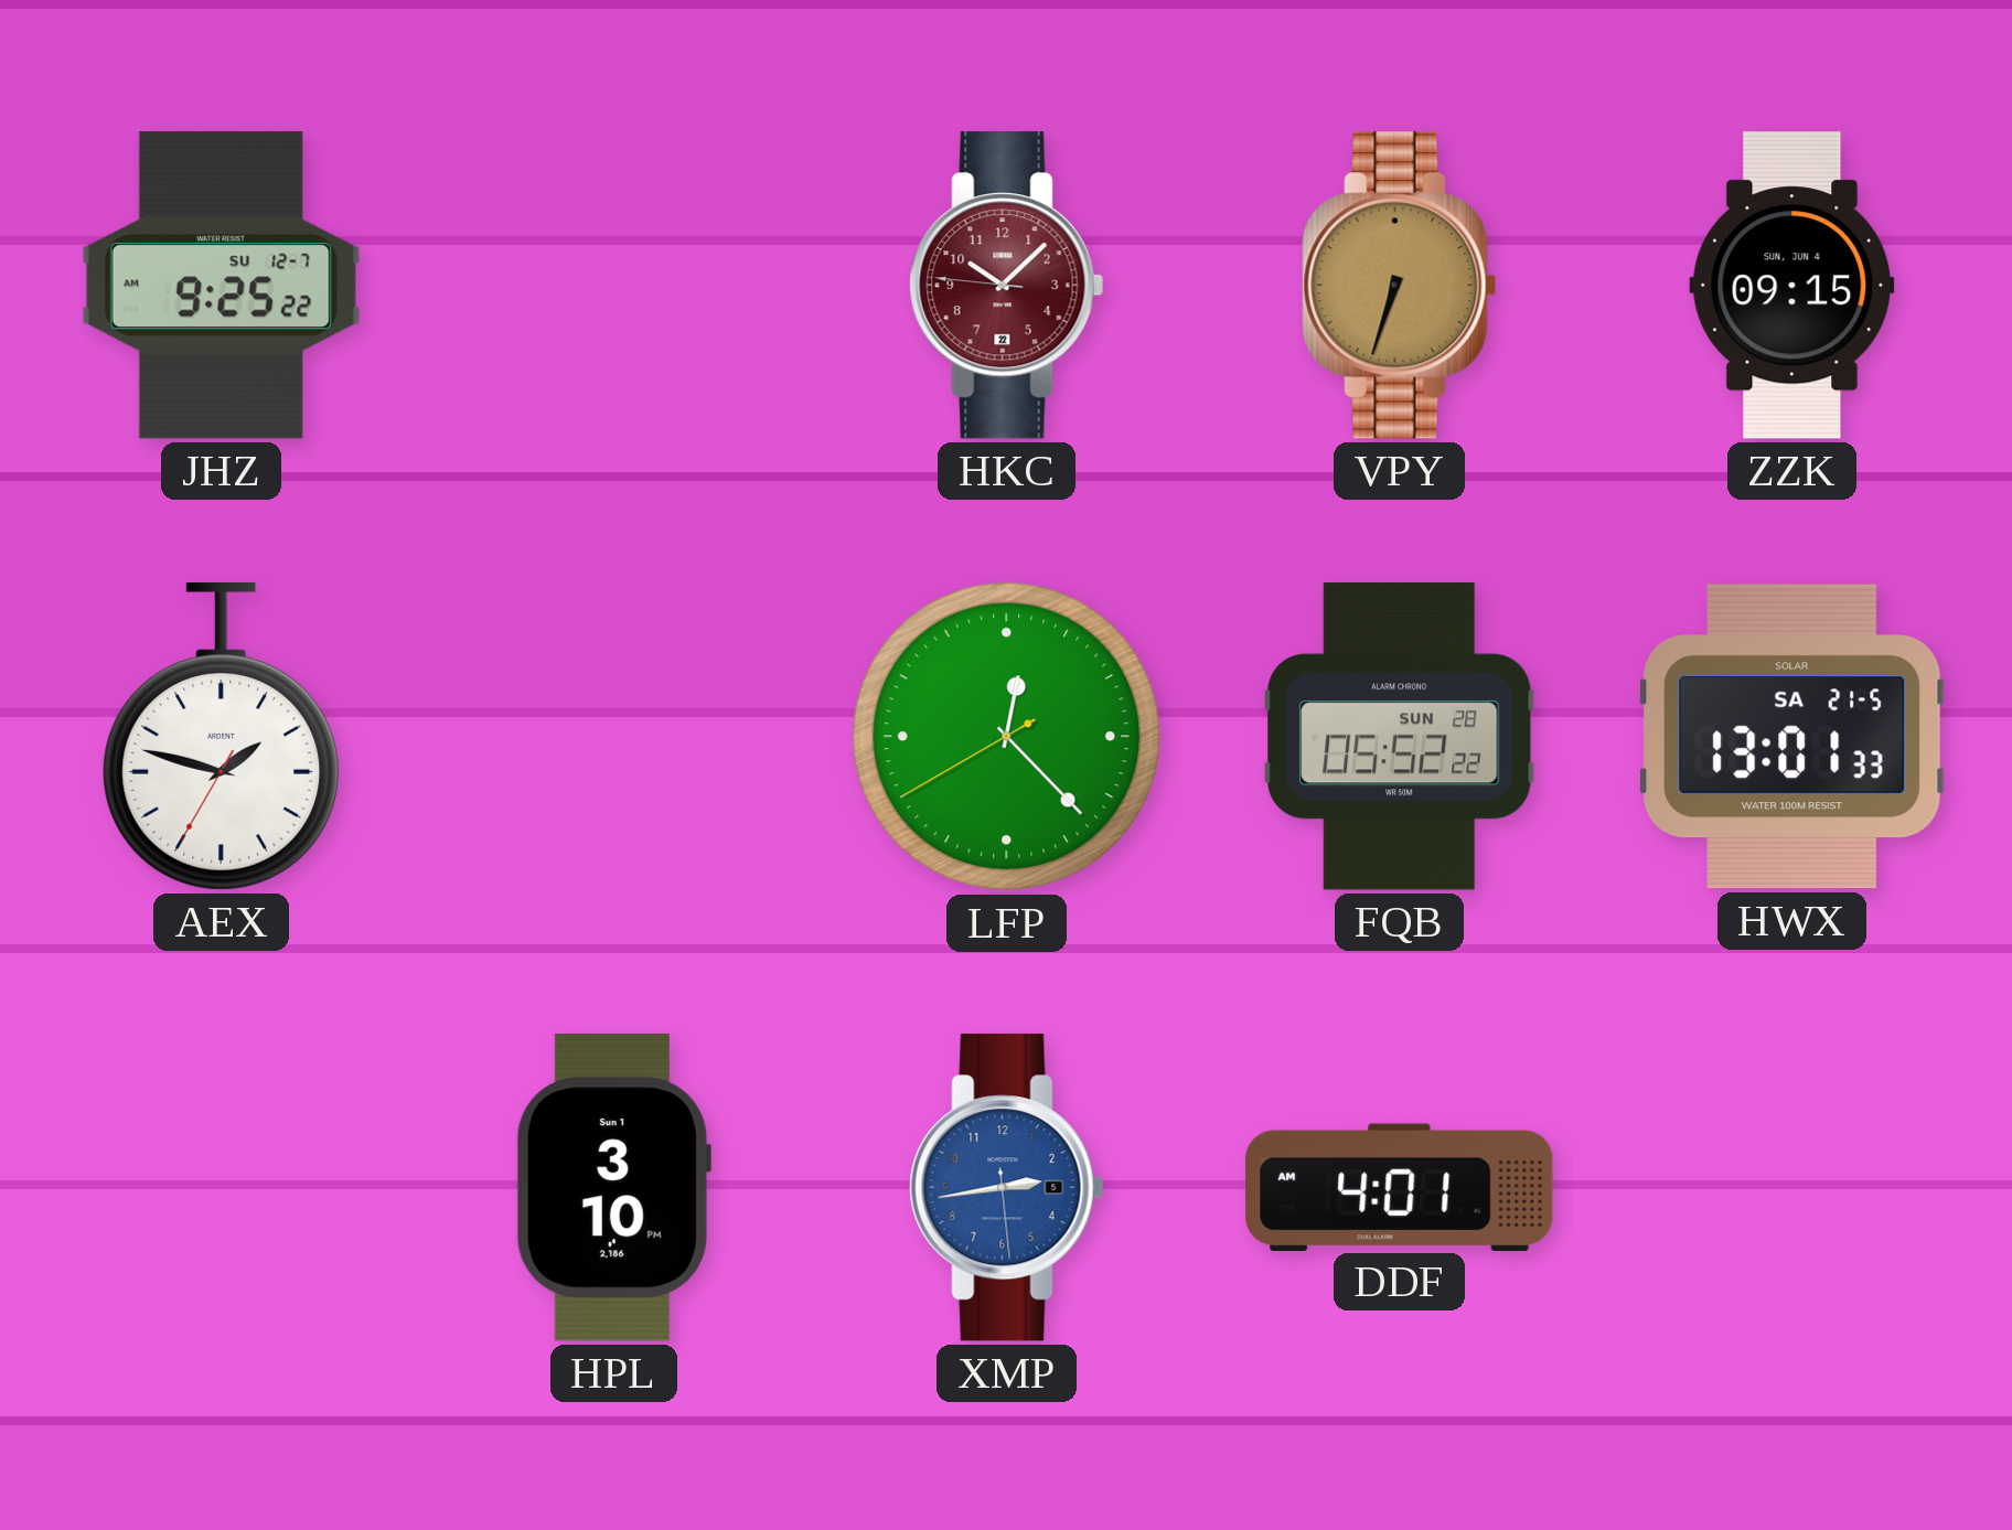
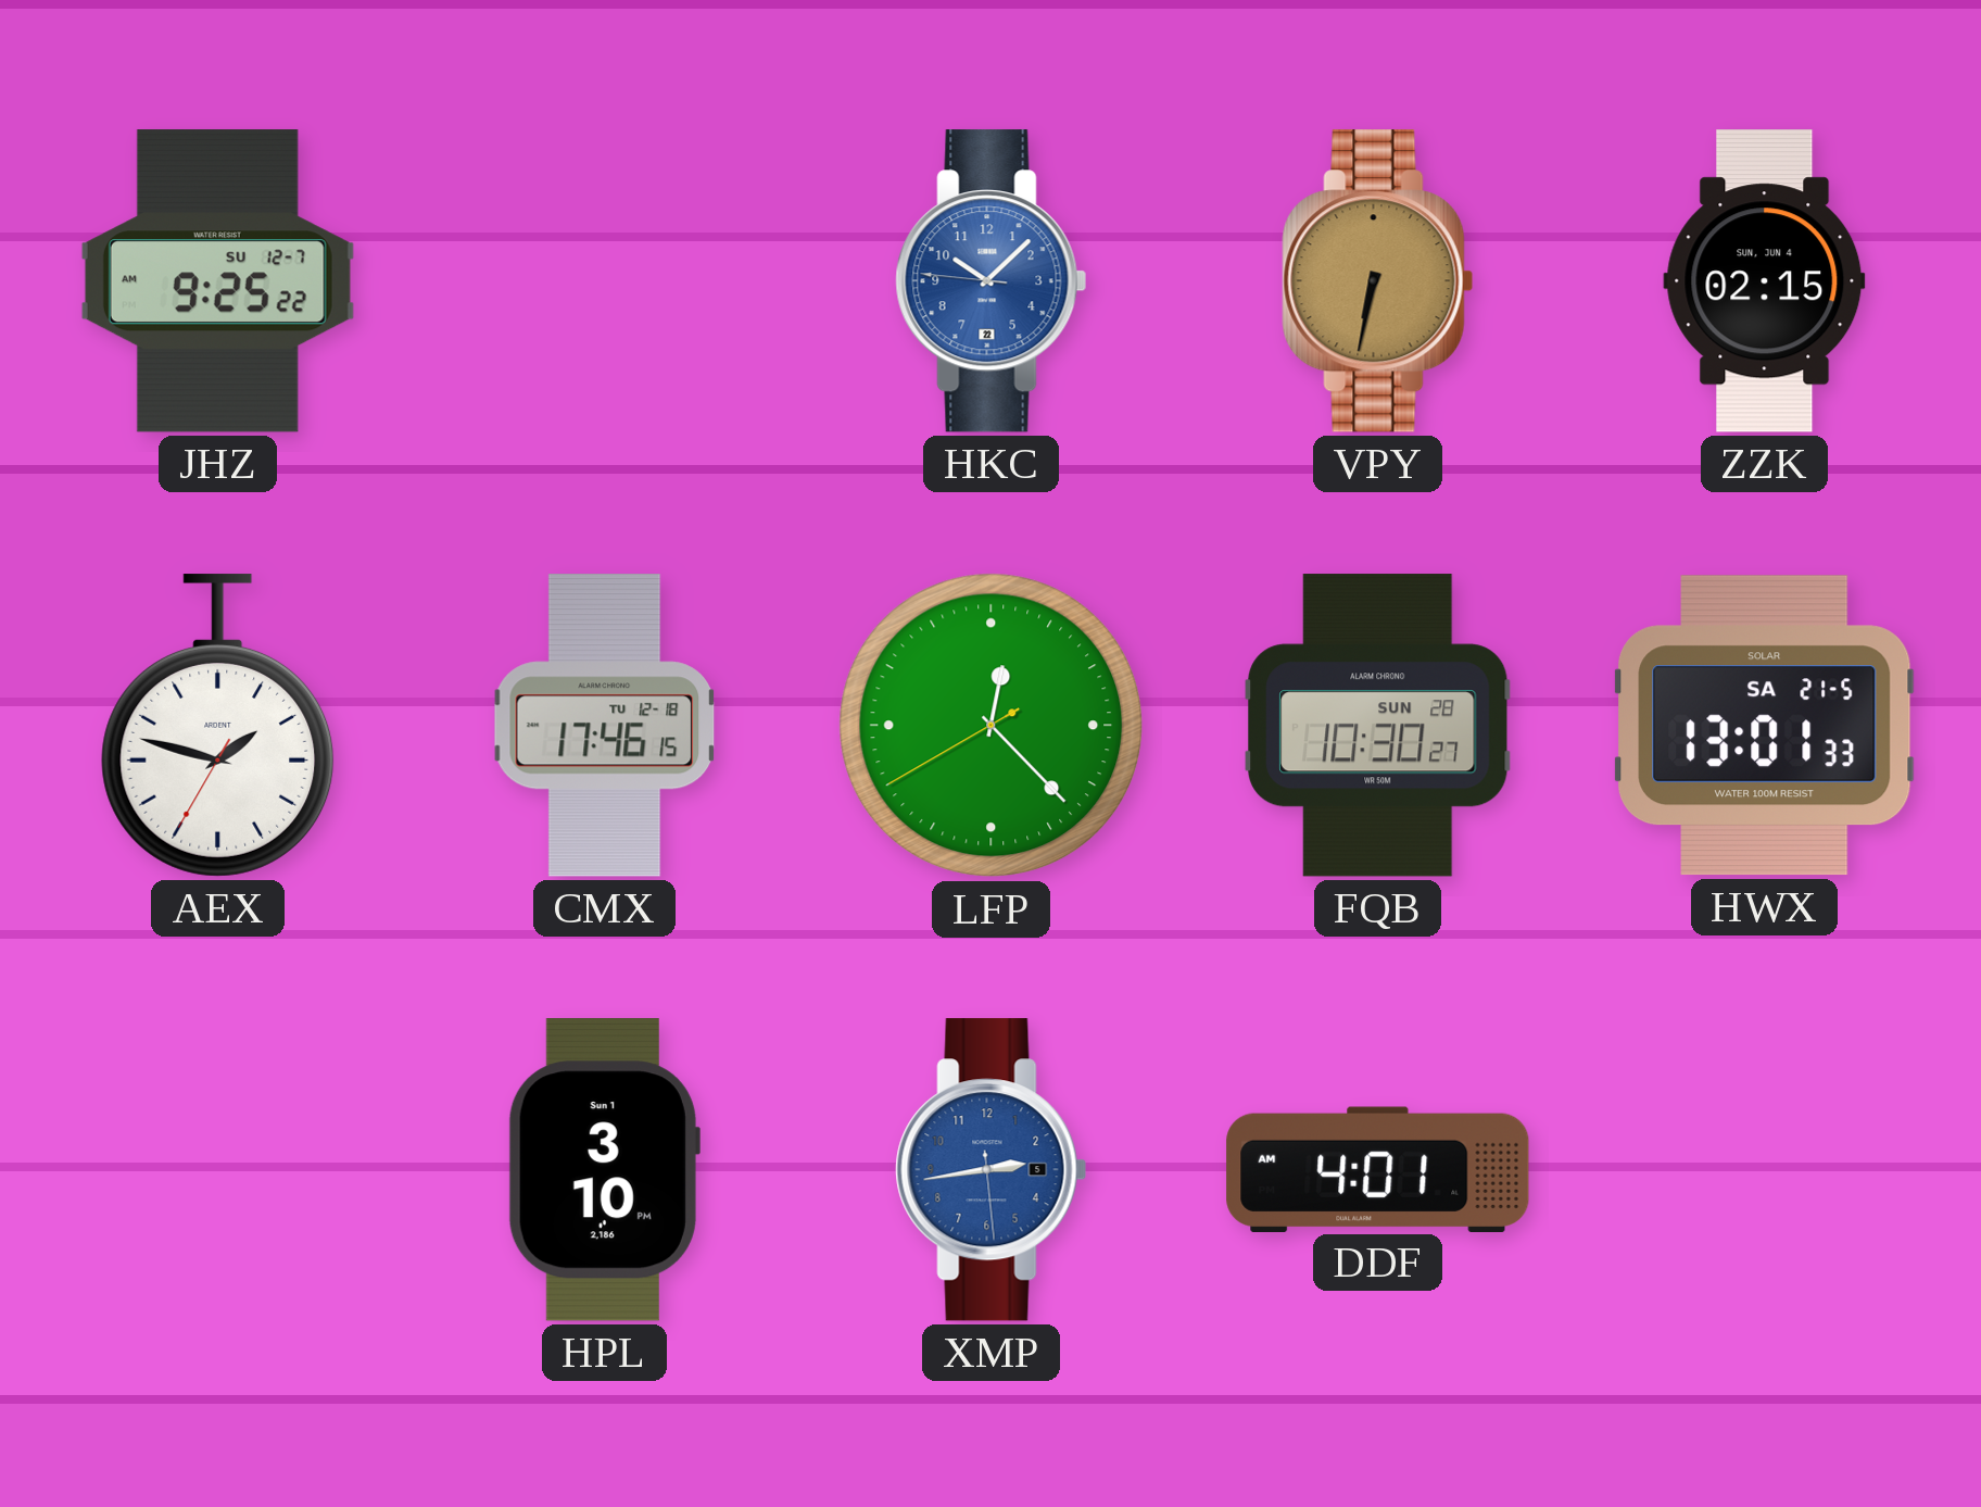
HKC dial: burgundy -> blue
VPY: 6:33 -> 6:32
ZZK: 09:15 -> 02:15
CMX: none -> 17:46
FQB: 05:52 -> 10:30
